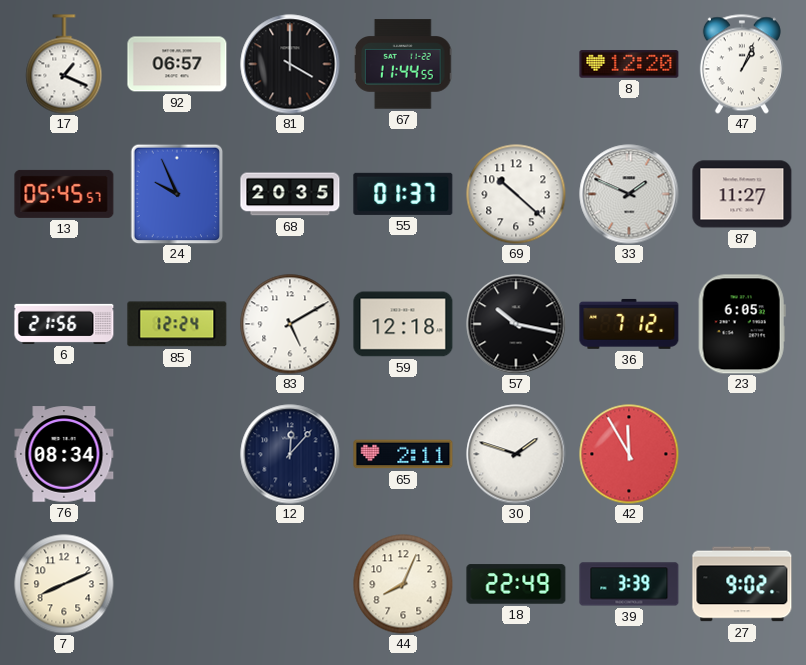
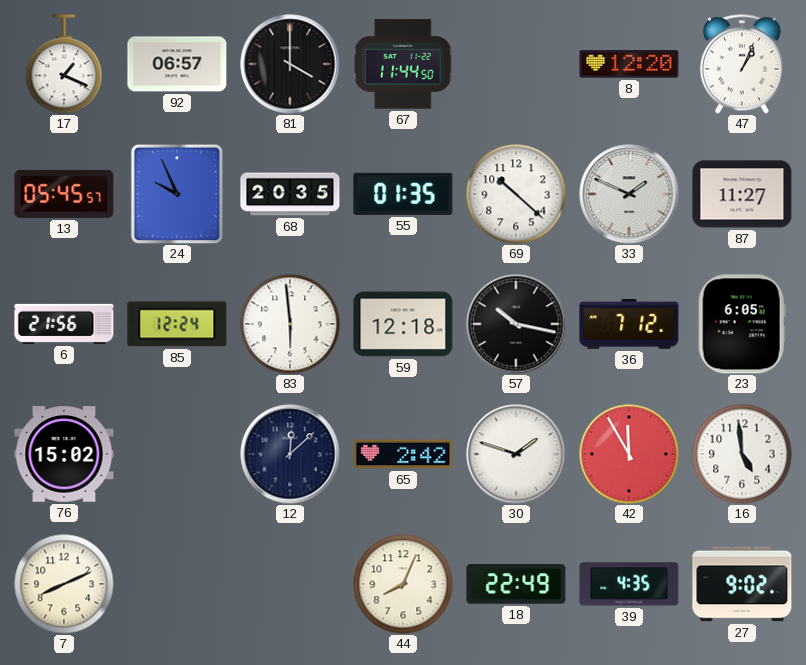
67: 11:44:55 -> 11:44:50
55: 01:37 -> 01:35
83: 5:10 -> 5:59
76: 08:34 -> 15:02
12: 12:07 -> 12:08
65: 2:11 -> 2:42
16: none -> 4:59
39: 3:39 -> 4:35
